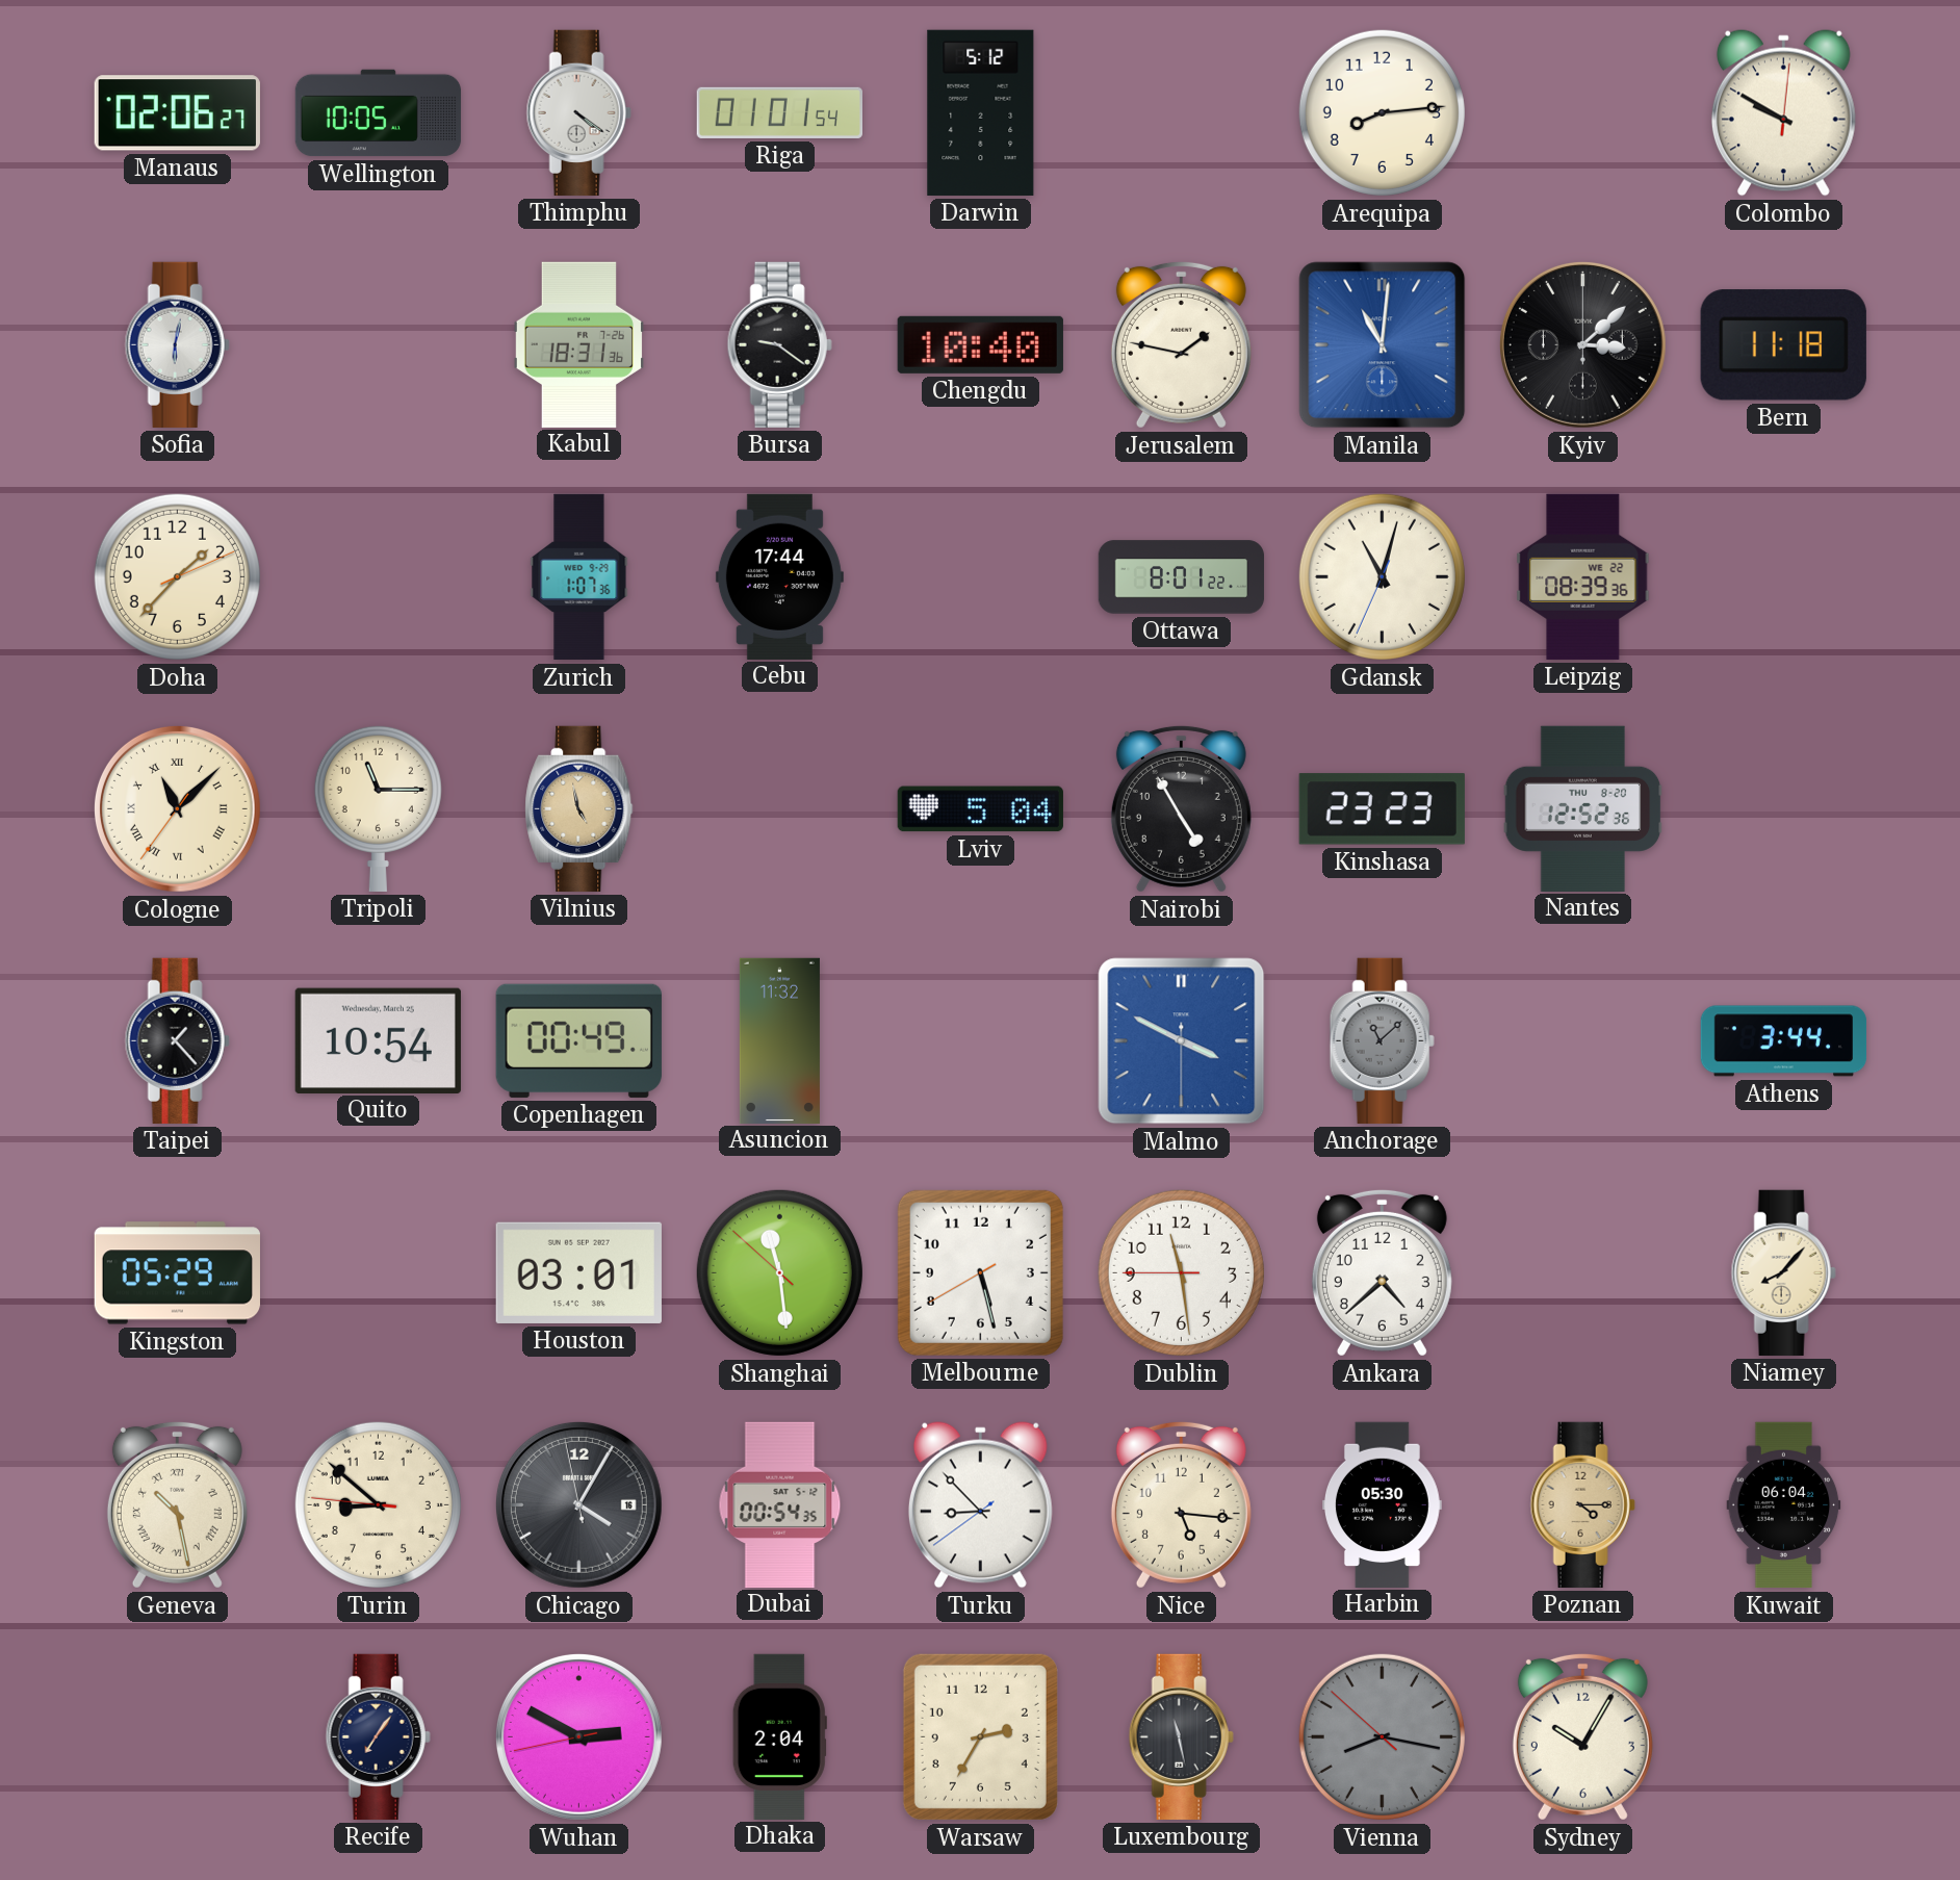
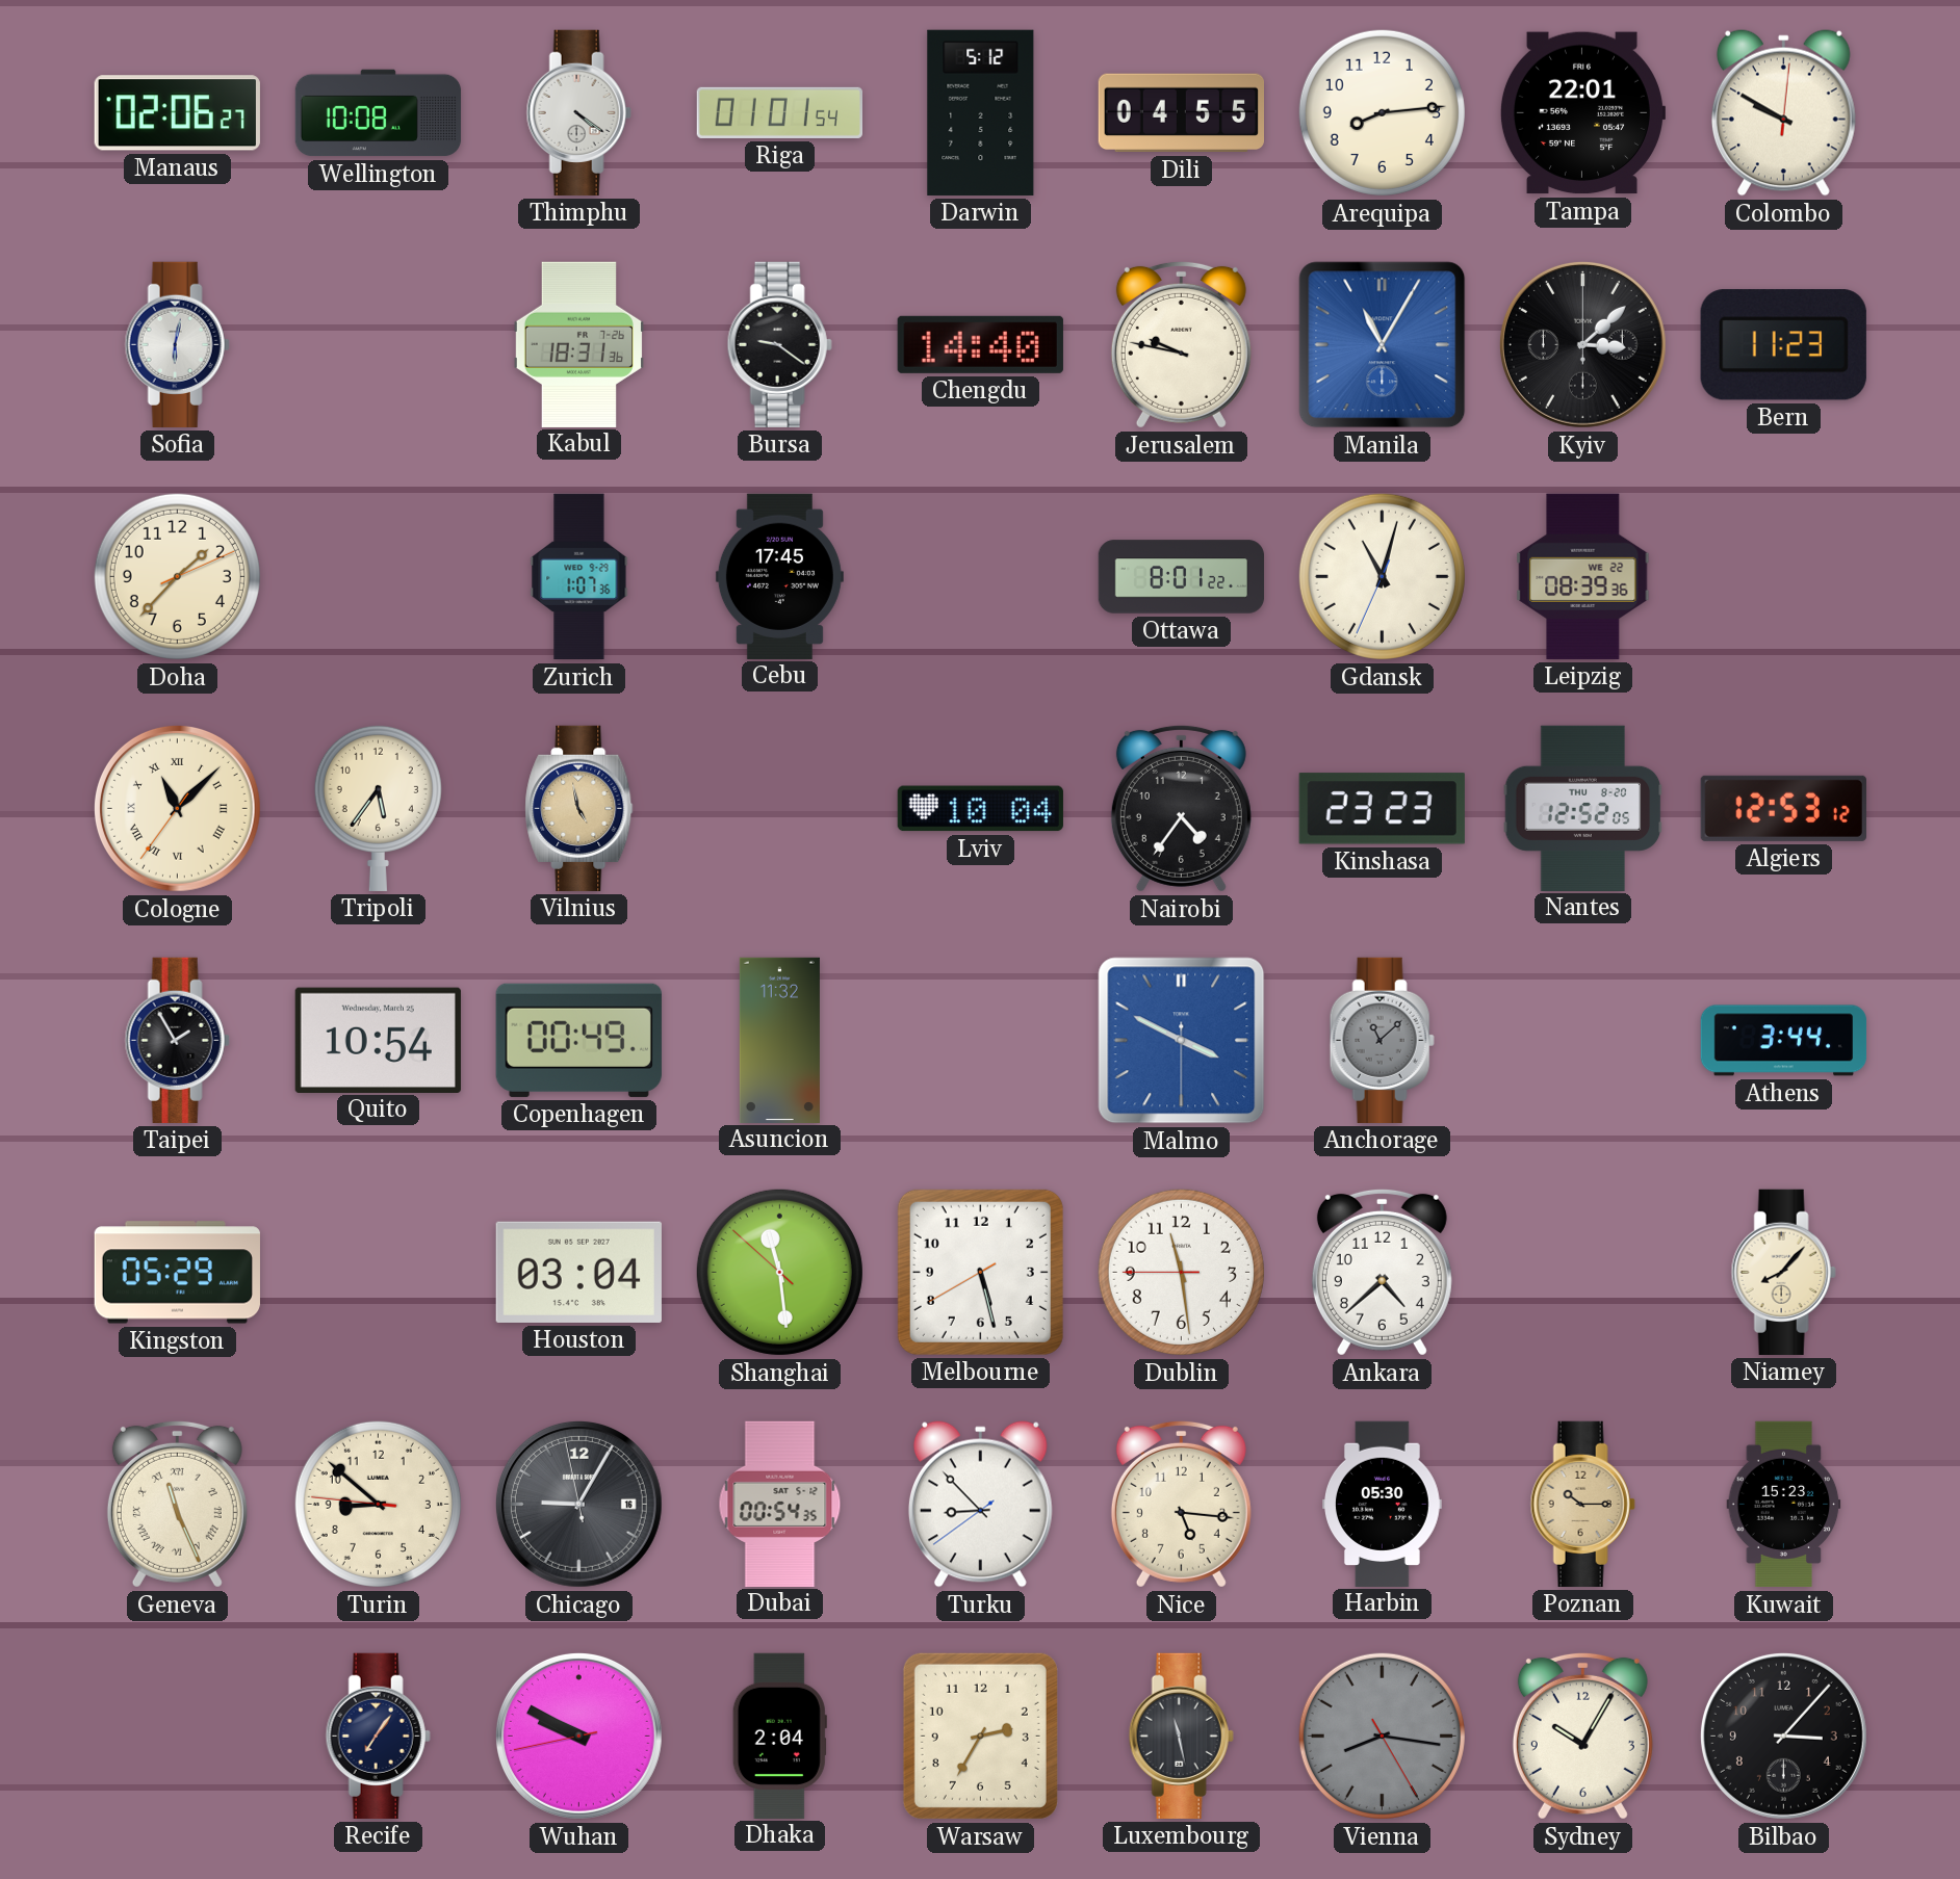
Wellington: 10:05 -> 10:08
Dili: none -> 04:55
Tampa: none -> 22:01
Chengdu: 10:40 -> 14:40
Jerusalem: 1:47 -> 9:47
Manila: 11:01 -> 11:05
Bern: 11:18 -> 11:23
Cebu: 17:44 -> 17:45
Tripoli: 11:15 -> 5:36
Lviv: 5:04 -> 10:04
Nairobi: 4:55 -> 4:36
Nantes: 12:52:36 -> 12:52:05
Algiers: none -> 12:53
Taipei: 1:23 -> 1:55
Houston: 03:01 -> 03:04
Geneva: 10:28 -> 11:26
Chicago: 4:04 -> 9:04
Poznan: 4:15 -> 10:15
Kuwait: 06:04 -> 15:23
Wuhan: 2:49 -> 9:49
Vienna: 8:16:52 -> 8:16:25
Bilbao: none -> 3:07
